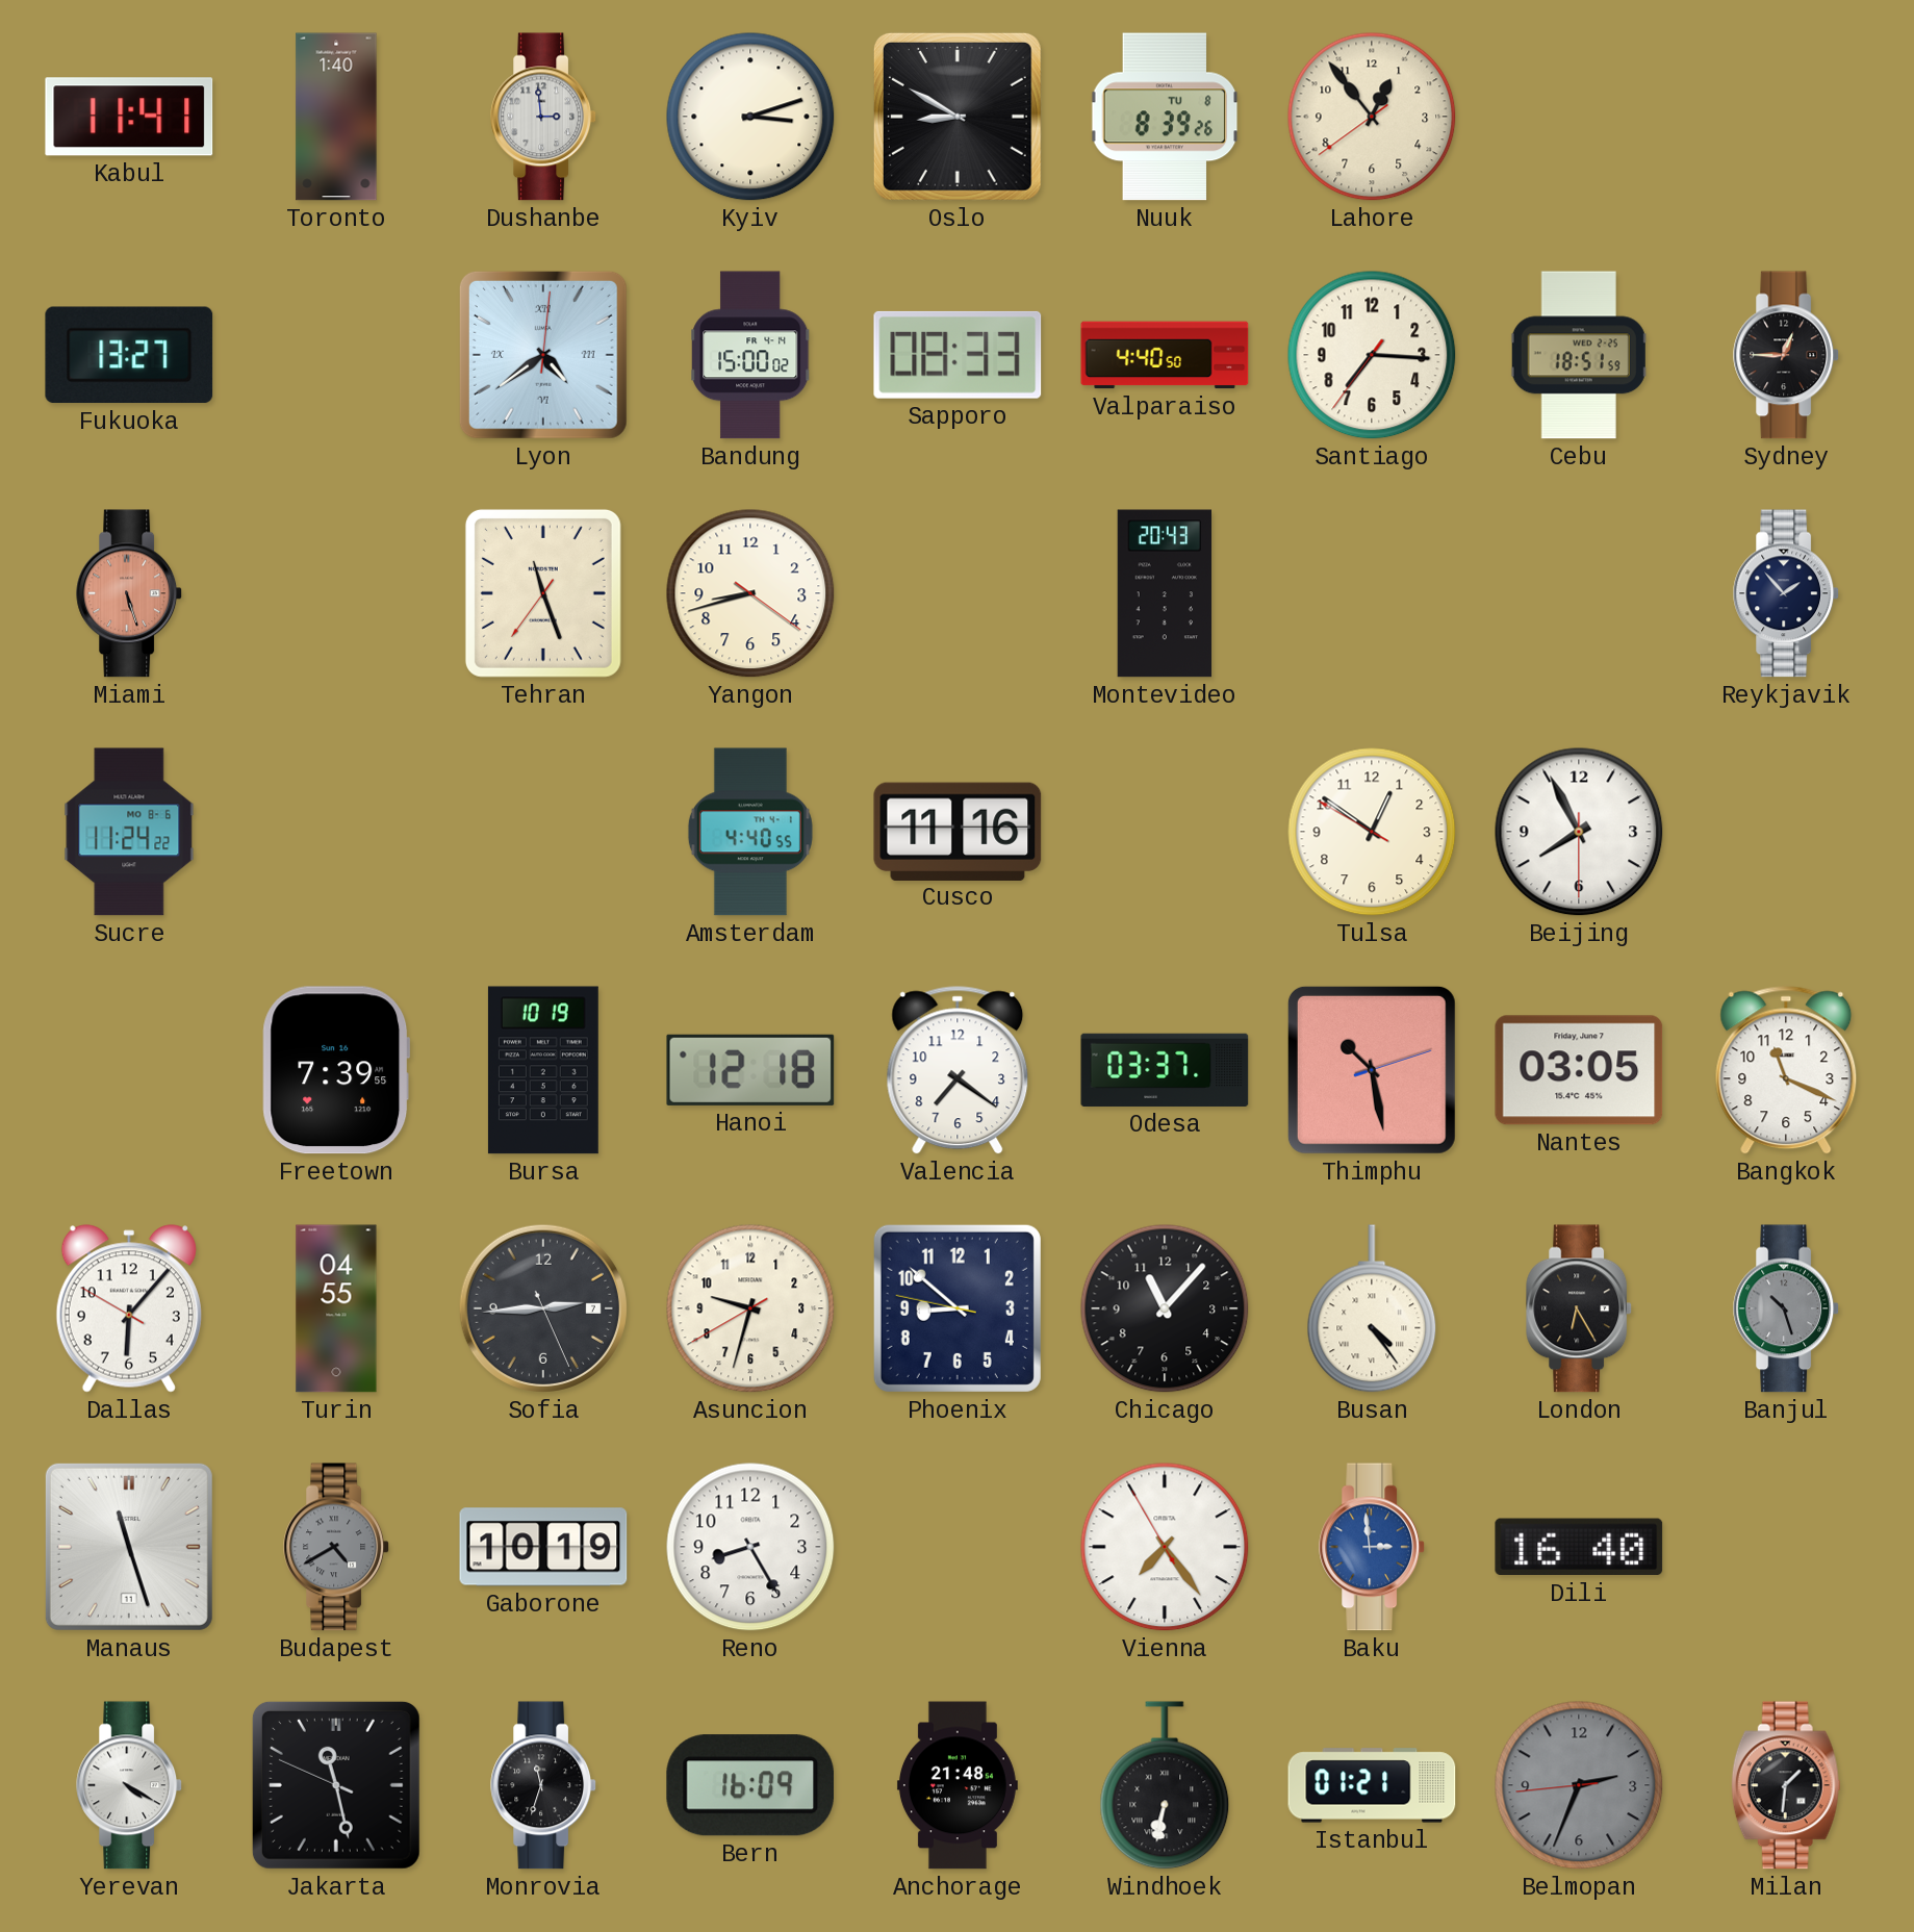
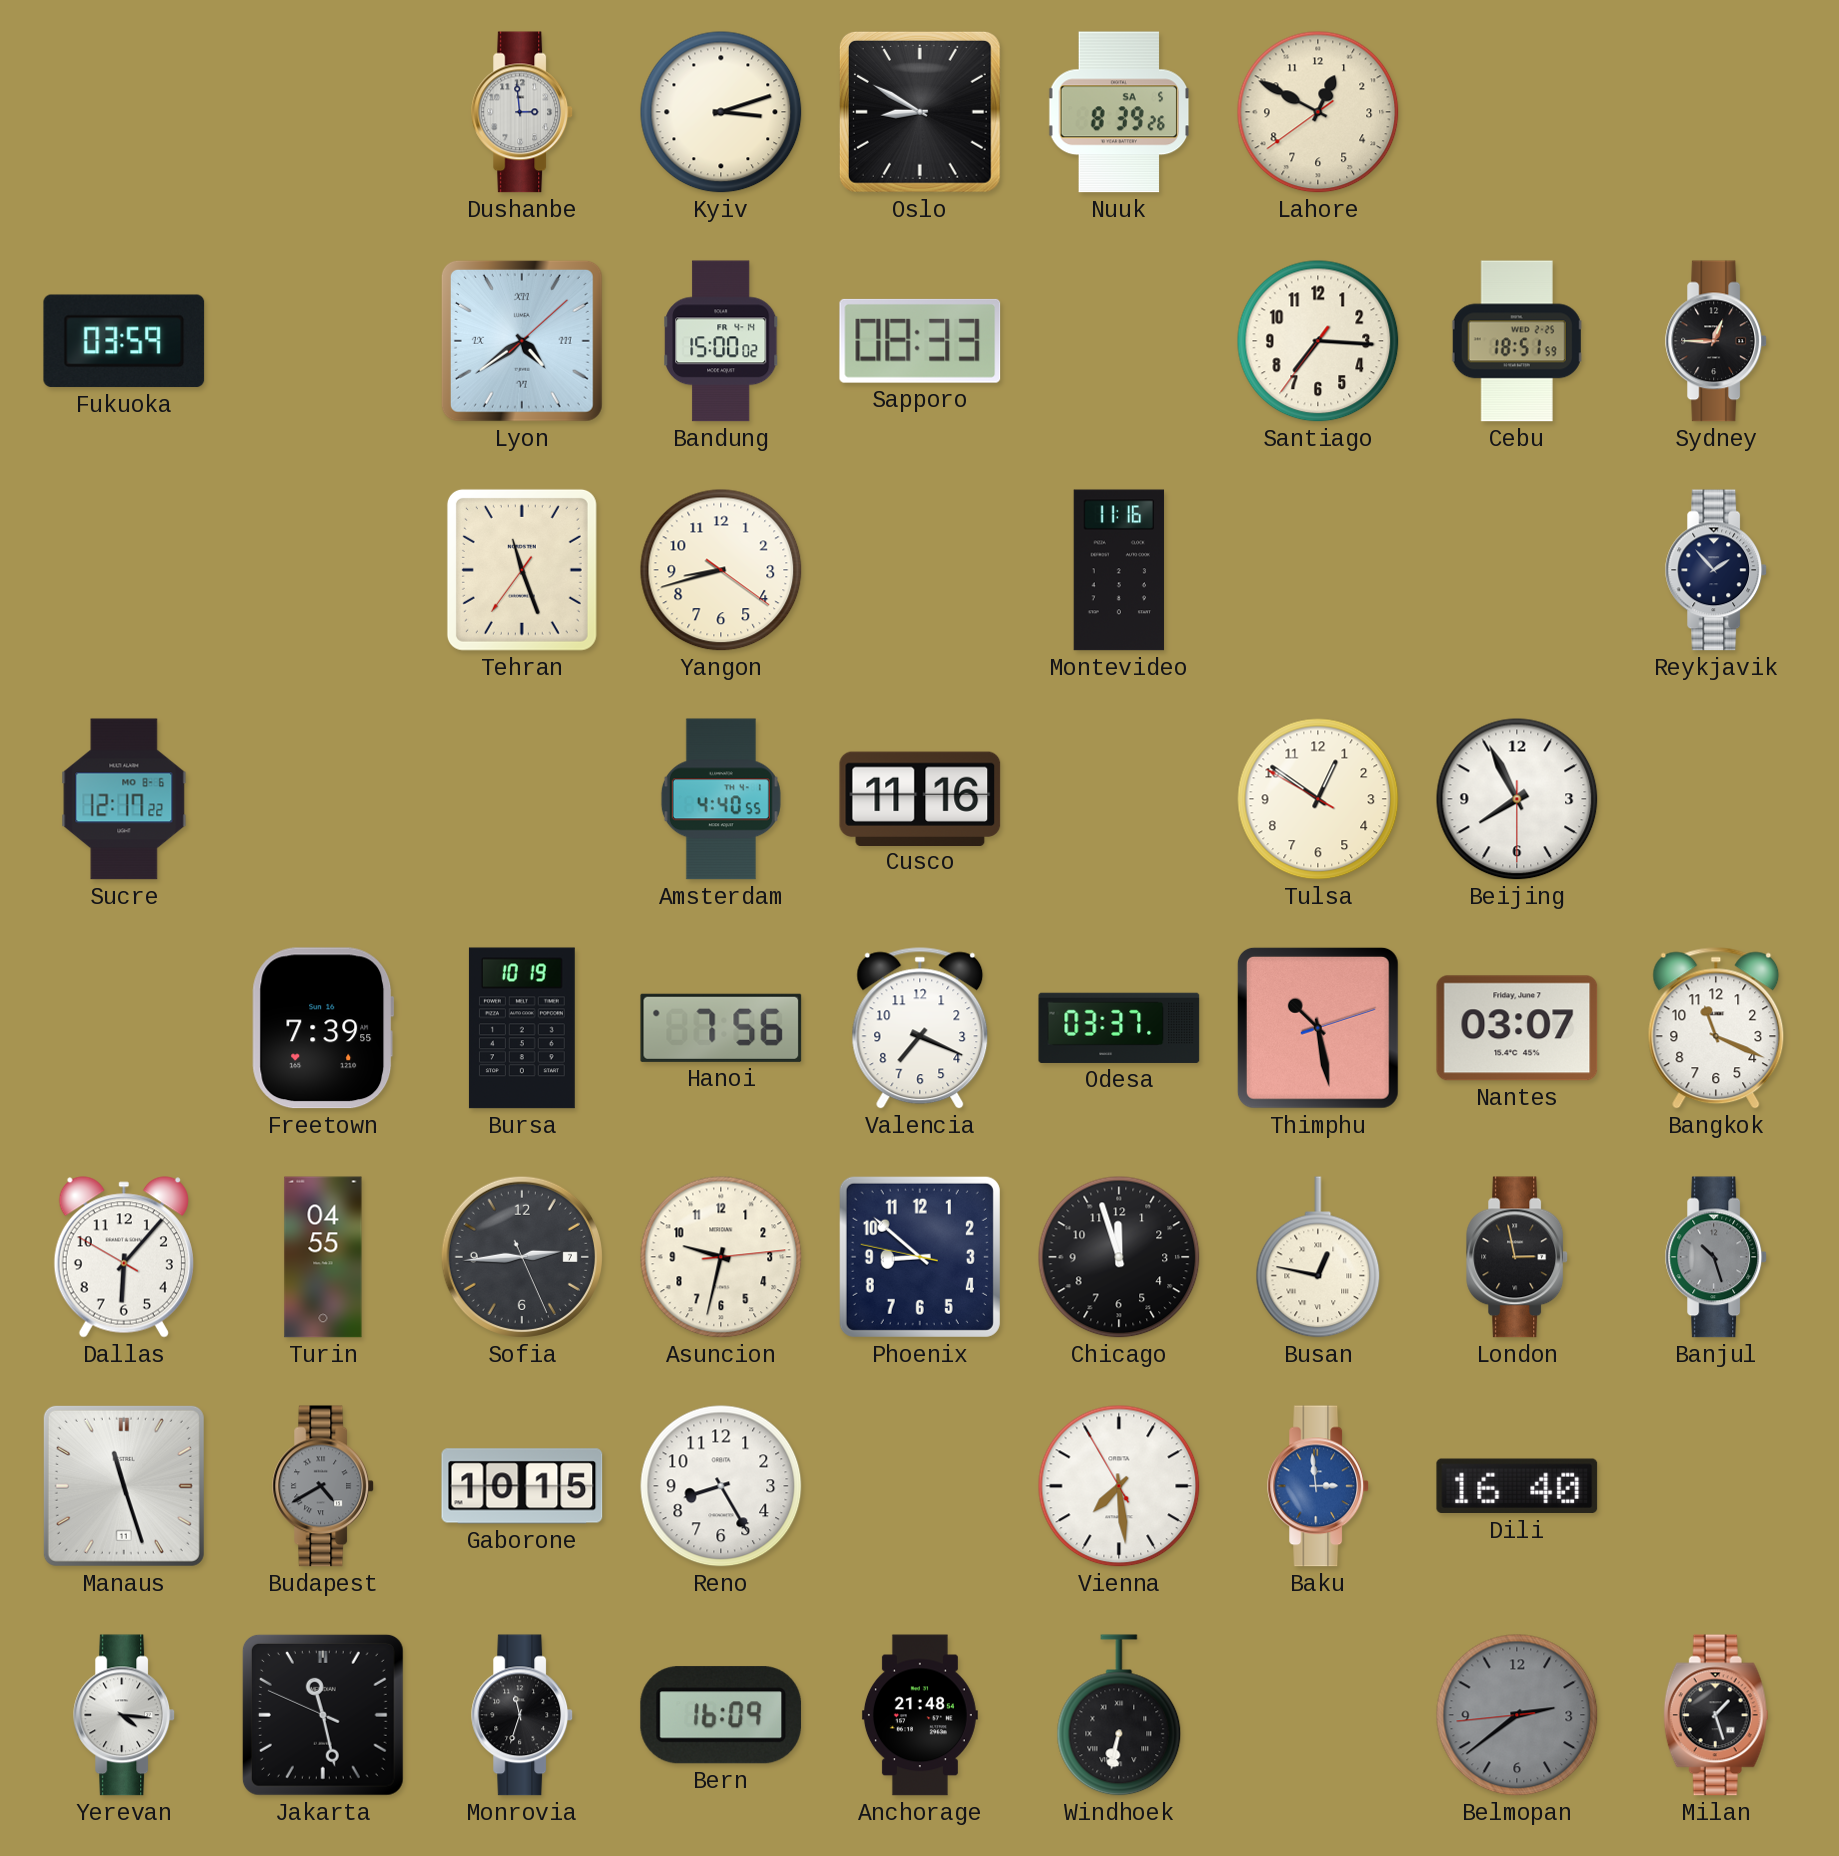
Kabul: 11:41 -> none
Toronto: 1:40 -> none
Nuuk date: TU 8 -> SA 5
Lahore: 12:53 -> 12:49
Fukuoka: 13:27 -> 03:59
Lyon: 4:39:01 -> 4:39:08
Valparaiso: 4:40 -> none
Miami: 5:27 -> none
Montevideo: 20:43 -> 11:16
Sucre: 11:24 -> 12:17
Hanoi: 12:18 -> 7:56
Valencia: 7:21 -> 7:19
Nantes: 03:05 -> 03:07
Asuncion: 9:32:40 -> 9:32:14
Chicago: 11:07 -> 11:57
Busan: 4:24 -> 12:47
London: 6:25 -> 2:58
Gaborone: 10:19 -> 10:15
Vienna: 7:23 -> 7:28
Yerevan: 4:20 -> 4:16
Istanbul: 01:21 -> none
Belmopan: 2:33 -> 2:38
Milan: 1:31 -> 1:27
